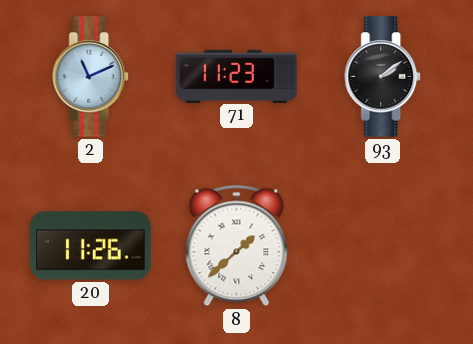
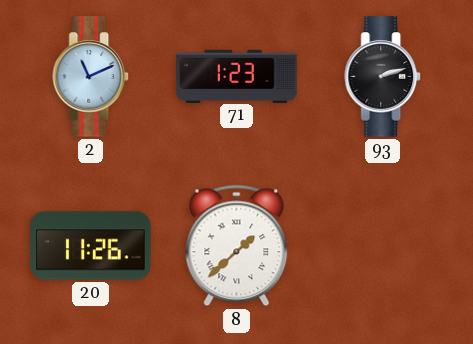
71: 11:23 -> 1:23
93: 2:09 -> 2:12
